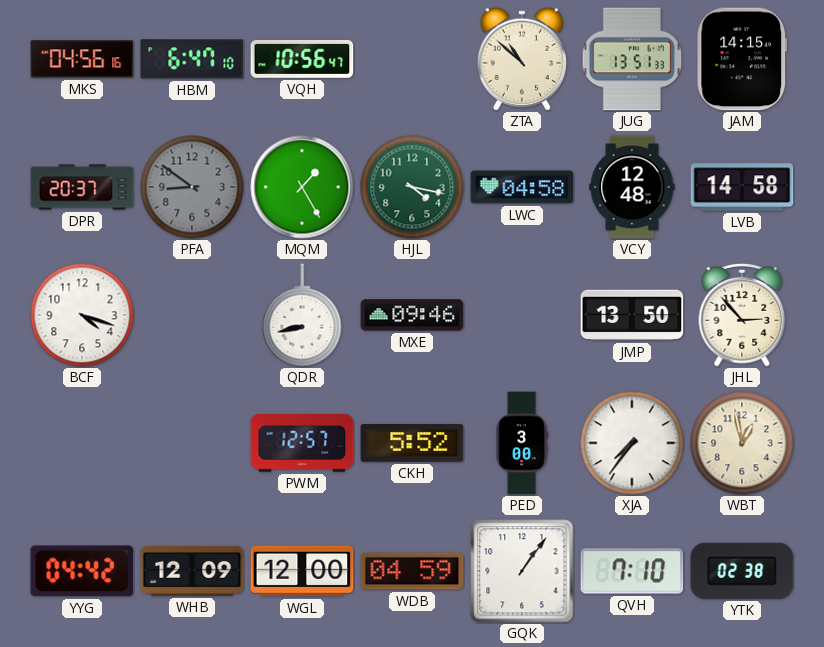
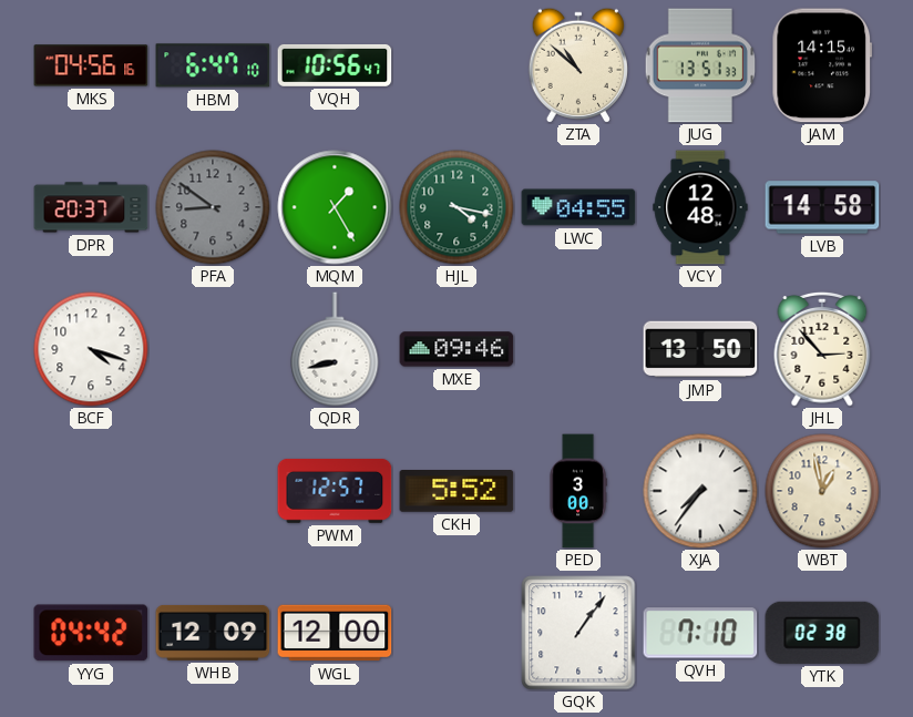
LWC: 04:58 -> 04:55
WDB: 04:59 -> none
